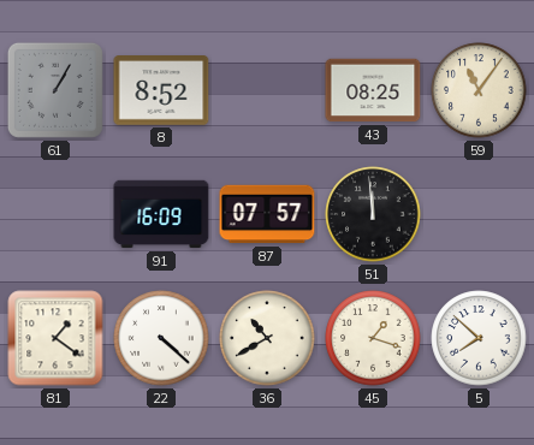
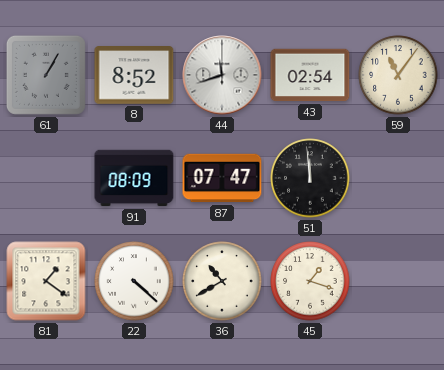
44: none -> 11:42
43: 08:25 -> 02:54
91: 16:09 -> 08:09
87: 07:57 -> 07:47
5: 7:52 -> none
